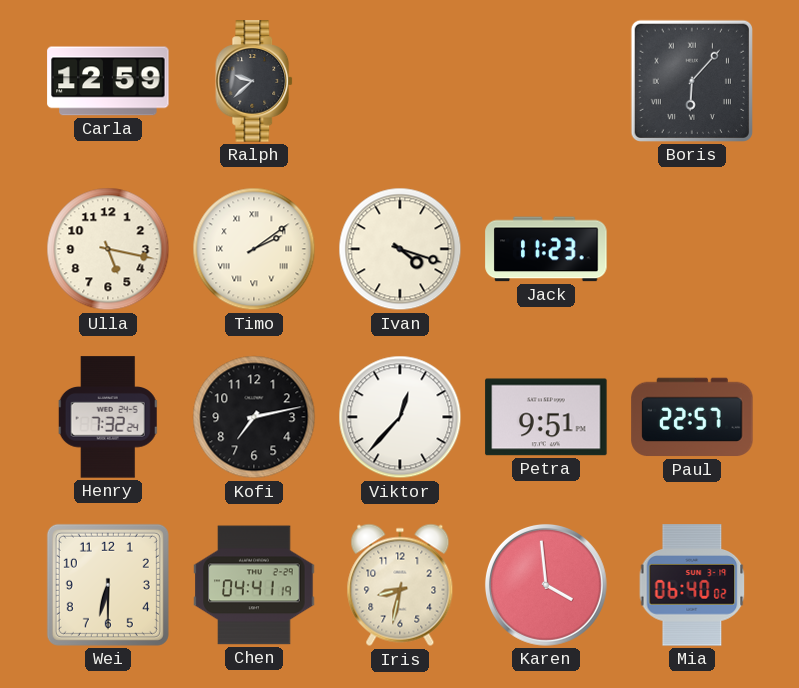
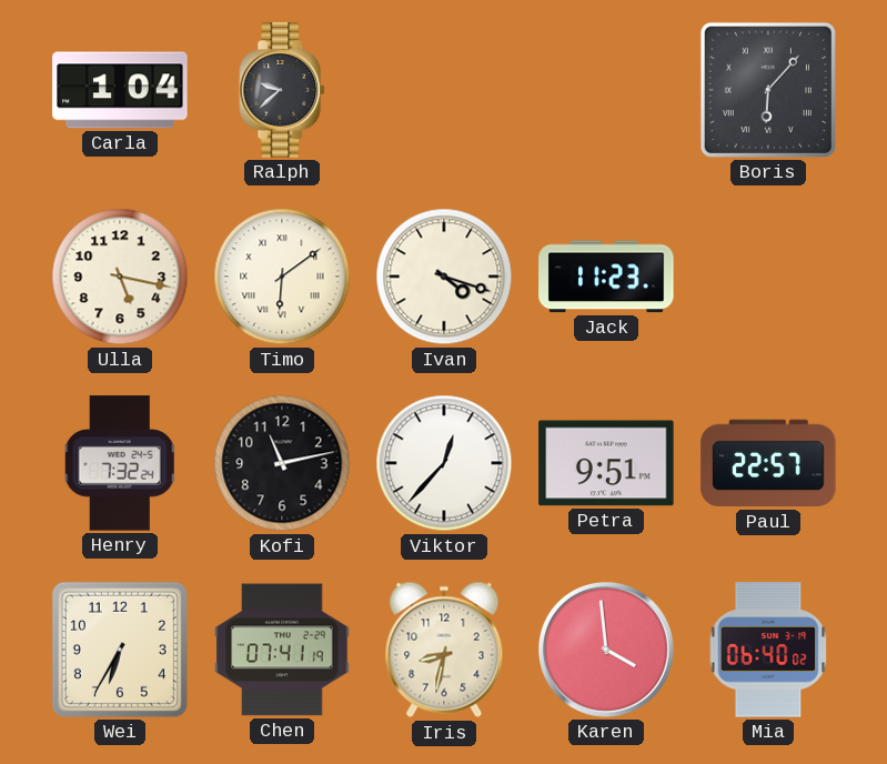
Carla: 12:59 -> 1:04
Timo: 2:09 -> 6:09
Kofi: 7:13 -> 11:13
Wei: 6:30 -> 6:35
Chen: 04:41 -> 07:41
